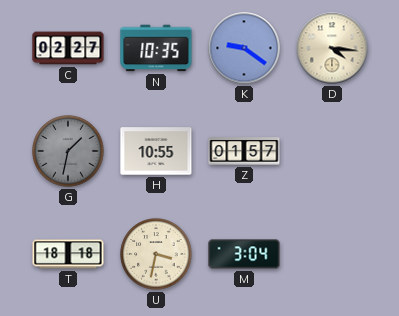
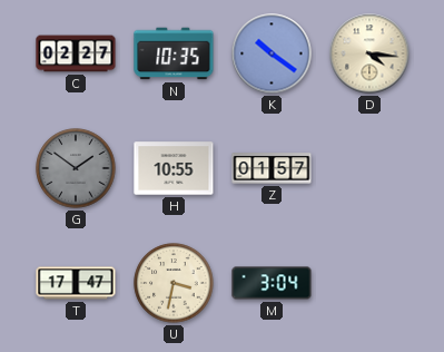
K: 9:21 -> 10:21
G: 1:32 -> 1:51
T: 18:18 -> 17:47
